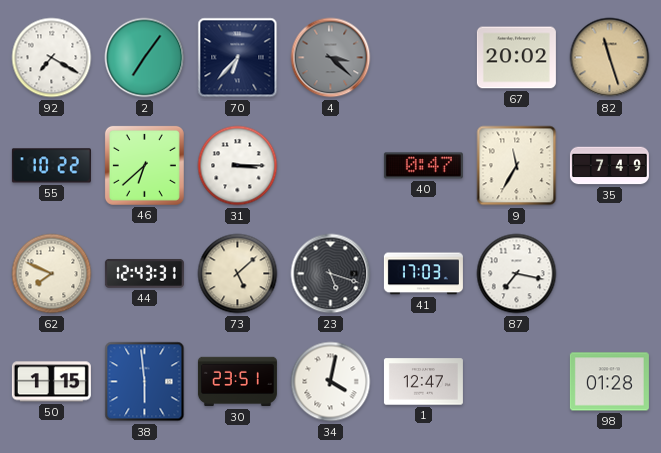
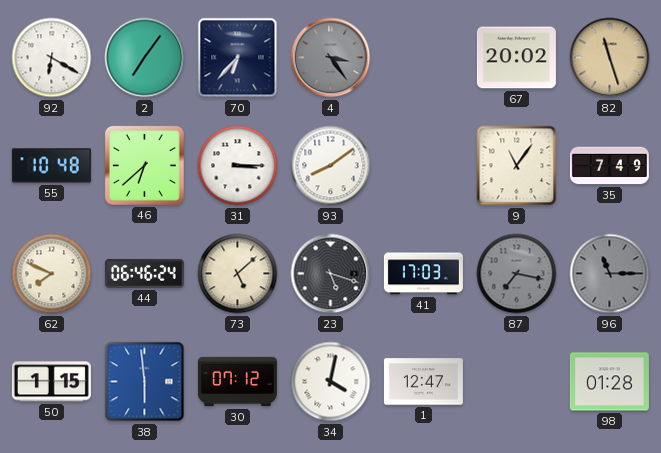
92: 7:20 -> 6:20
4: 3:22 -> 3:24
55: 10:22 -> 10:48
93: none -> 8:09
40: 0:47 -> none
9: 11:35 -> 11:06
44: 12:43 -> 06:46
87 dial: white -> grey
96: none -> 11:15
30: 23:51 -> 07:12
